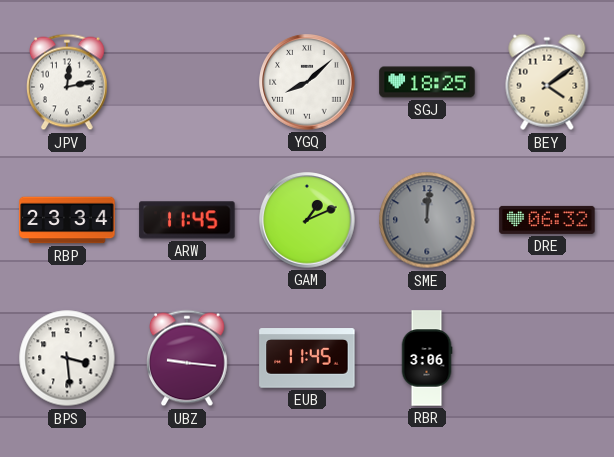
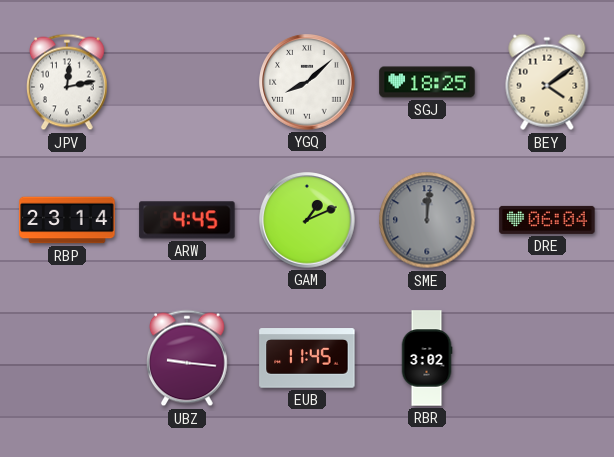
RBP: 23:34 -> 23:14
ARW: 11:45 -> 4:45
DRE: 06:32 -> 06:04
BPS: 3:29 -> none
RBR: 3:06 -> 3:02
